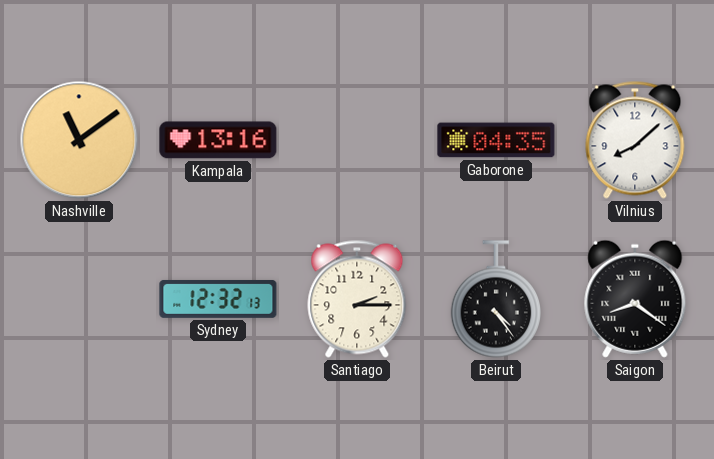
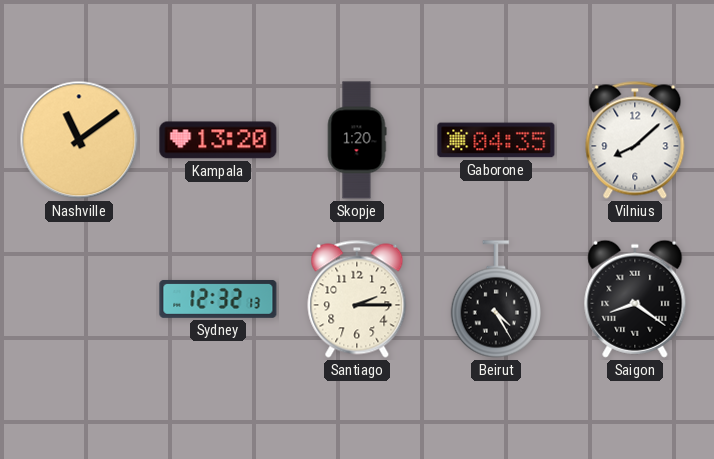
Kampala: 13:16 -> 13:20
Skopje: none -> 1:20
Beirut: 4:24 -> 4:25
